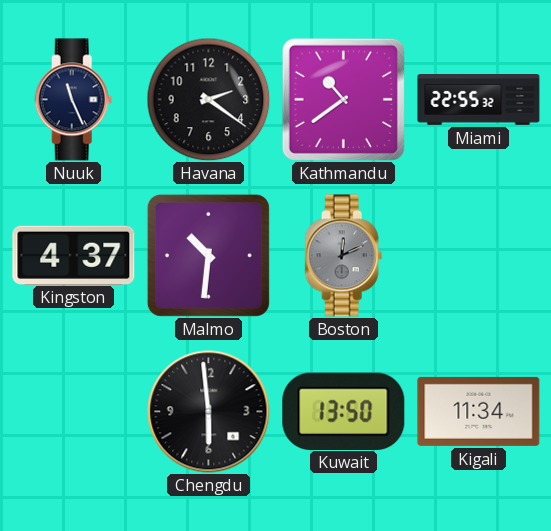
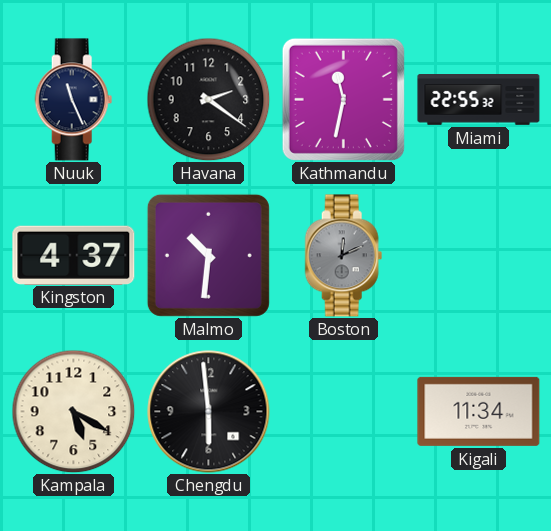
Kathmandu: 10:39 -> 11:32
Kampala: none -> 5:20
Kuwait: 13:50 -> none
